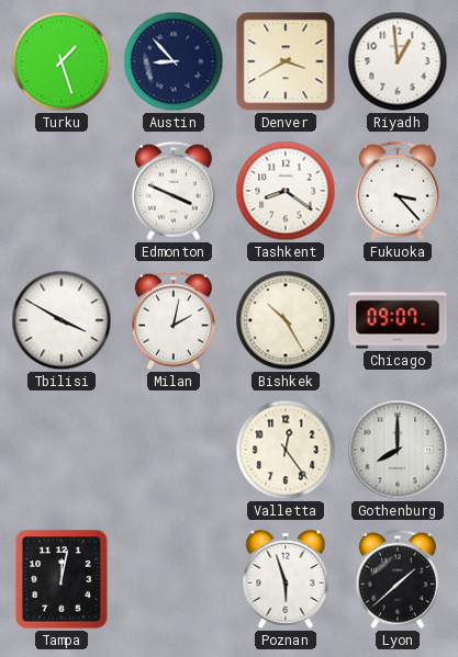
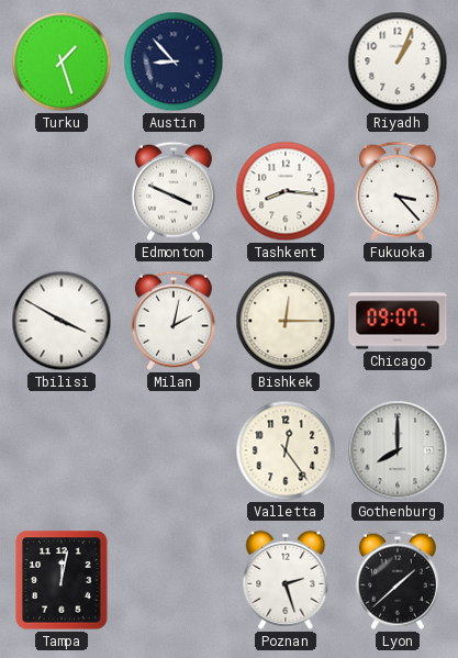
Denver: 3:40 -> none
Riyadh: 12:59 -> 1:04
Tashkent: 8:21 -> 8:16
Bishkek: 10:25 -> 12:15
Poznan: 5:57 -> 2:27
